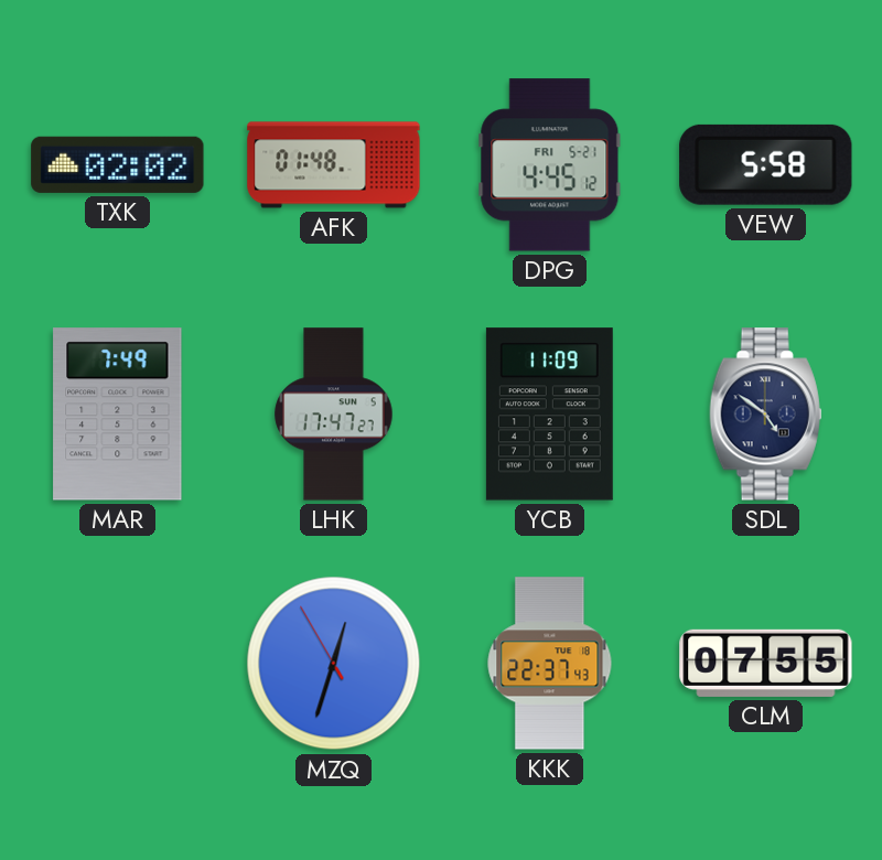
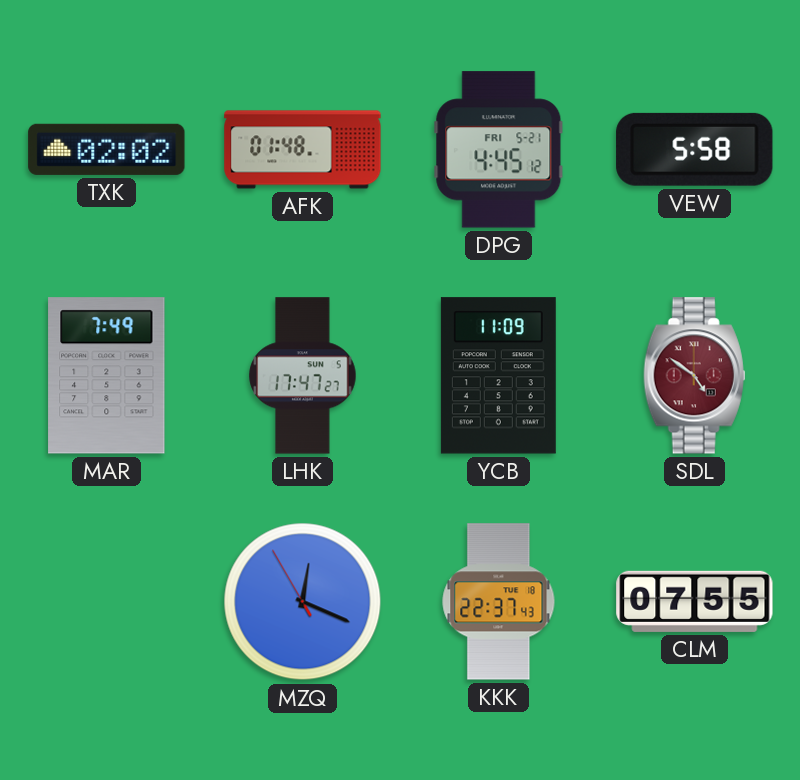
SDL dial: navy -> burgundy
MZQ: 12:32 -> 12:18
